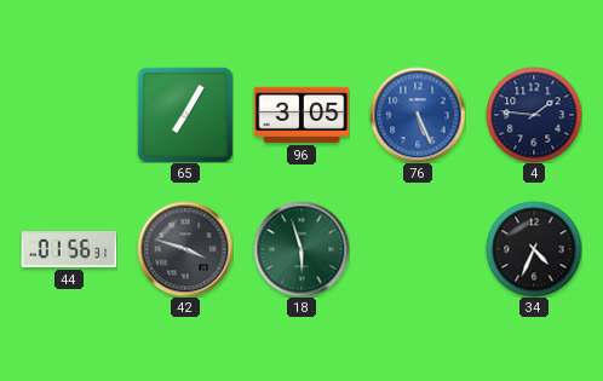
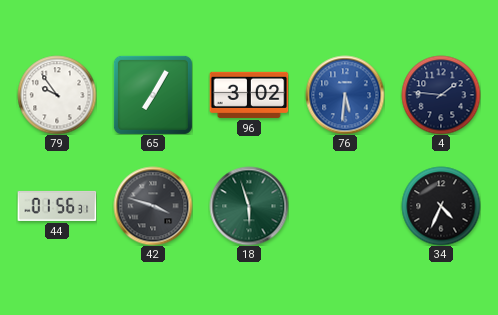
79: none -> 9:54
96: 3:05 -> 3:02
76: 5:26 -> 5:31
